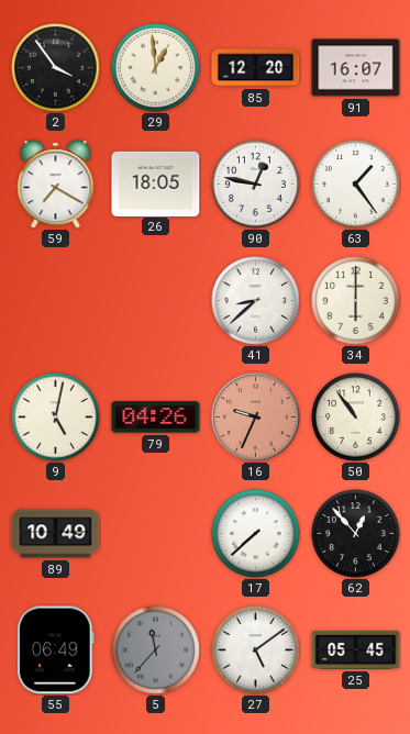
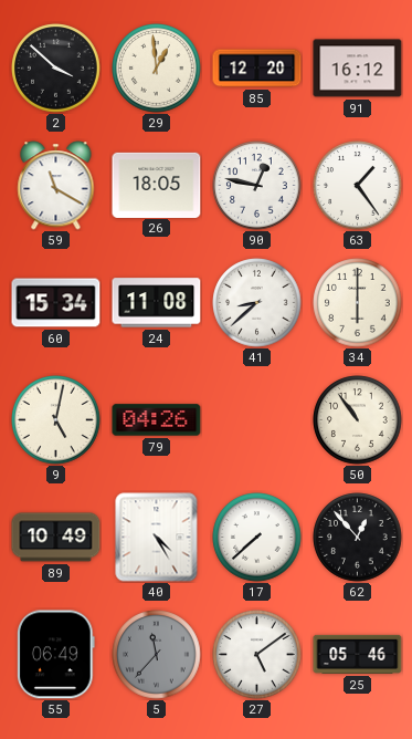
2: 3:54 -> 3:52
91: 16:07 -> 16:12
59: 7:20 -> 11:20
60: none -> 15:34
24: none -> 11:08
16: 9:34 -> none
40: none -> 4:25
25: 05:45 -> 05:46
